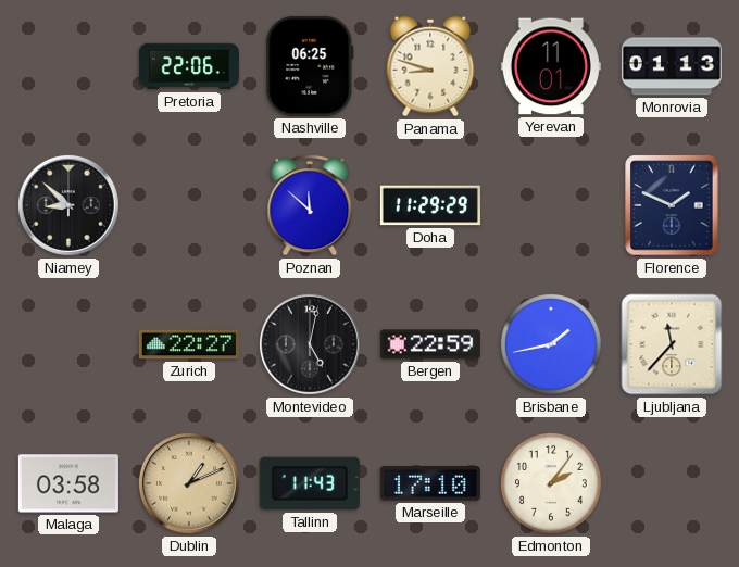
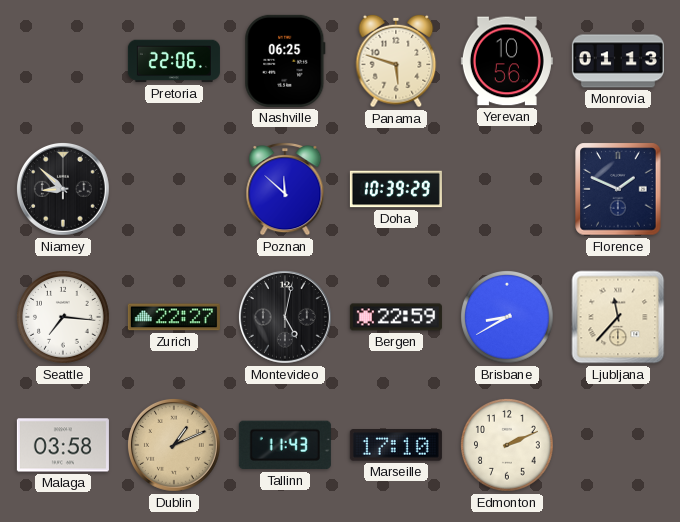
Panama: 8:48 -> 5:48
Yerevan: 11:01 -> 10:56
Doha: 11:29 -> 10:39
Seattle: none -> 7:16
Brisbane: 1:43 -> 8:40
Edmonton: 2:06 -> 2:11
